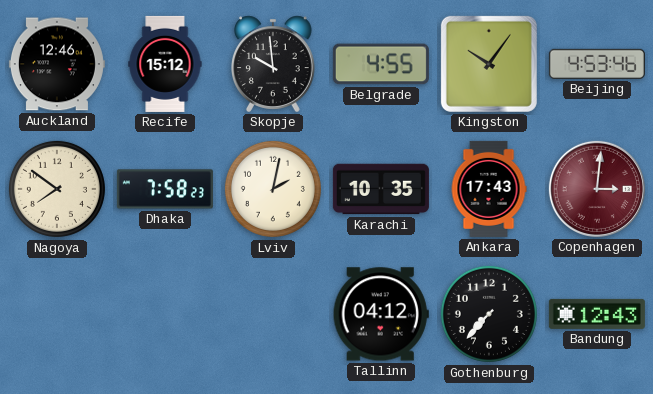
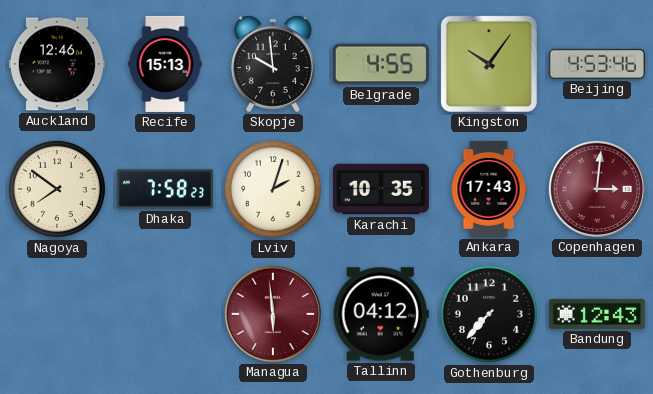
Recife: 15:12 -> 15:13
Lviv: 2:02 -> 2:03
Managua: none -> 5:59
